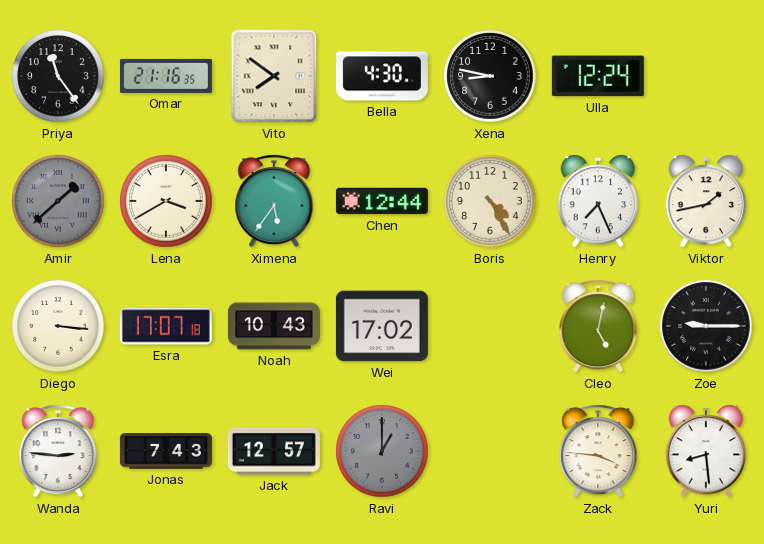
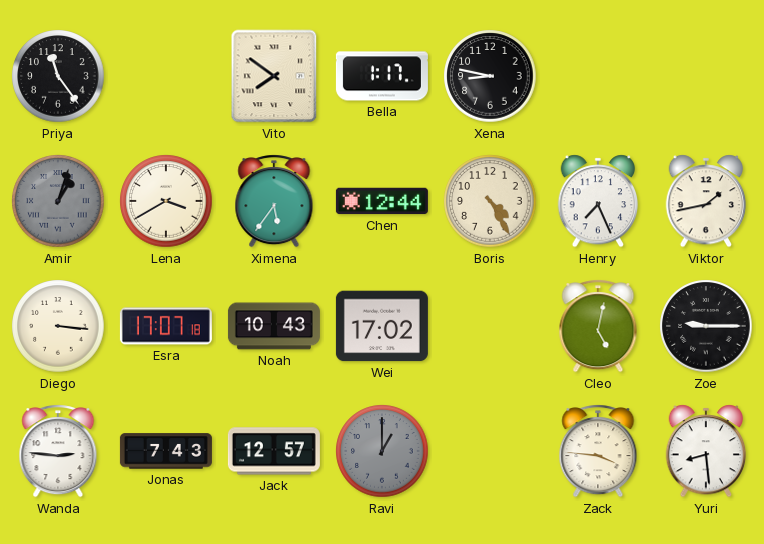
Omar: 21:16 -> none
Bella: 4:30 -> 1:17
Ulla: 12:24 -> none
Amir: 1:38 -> 1:03
